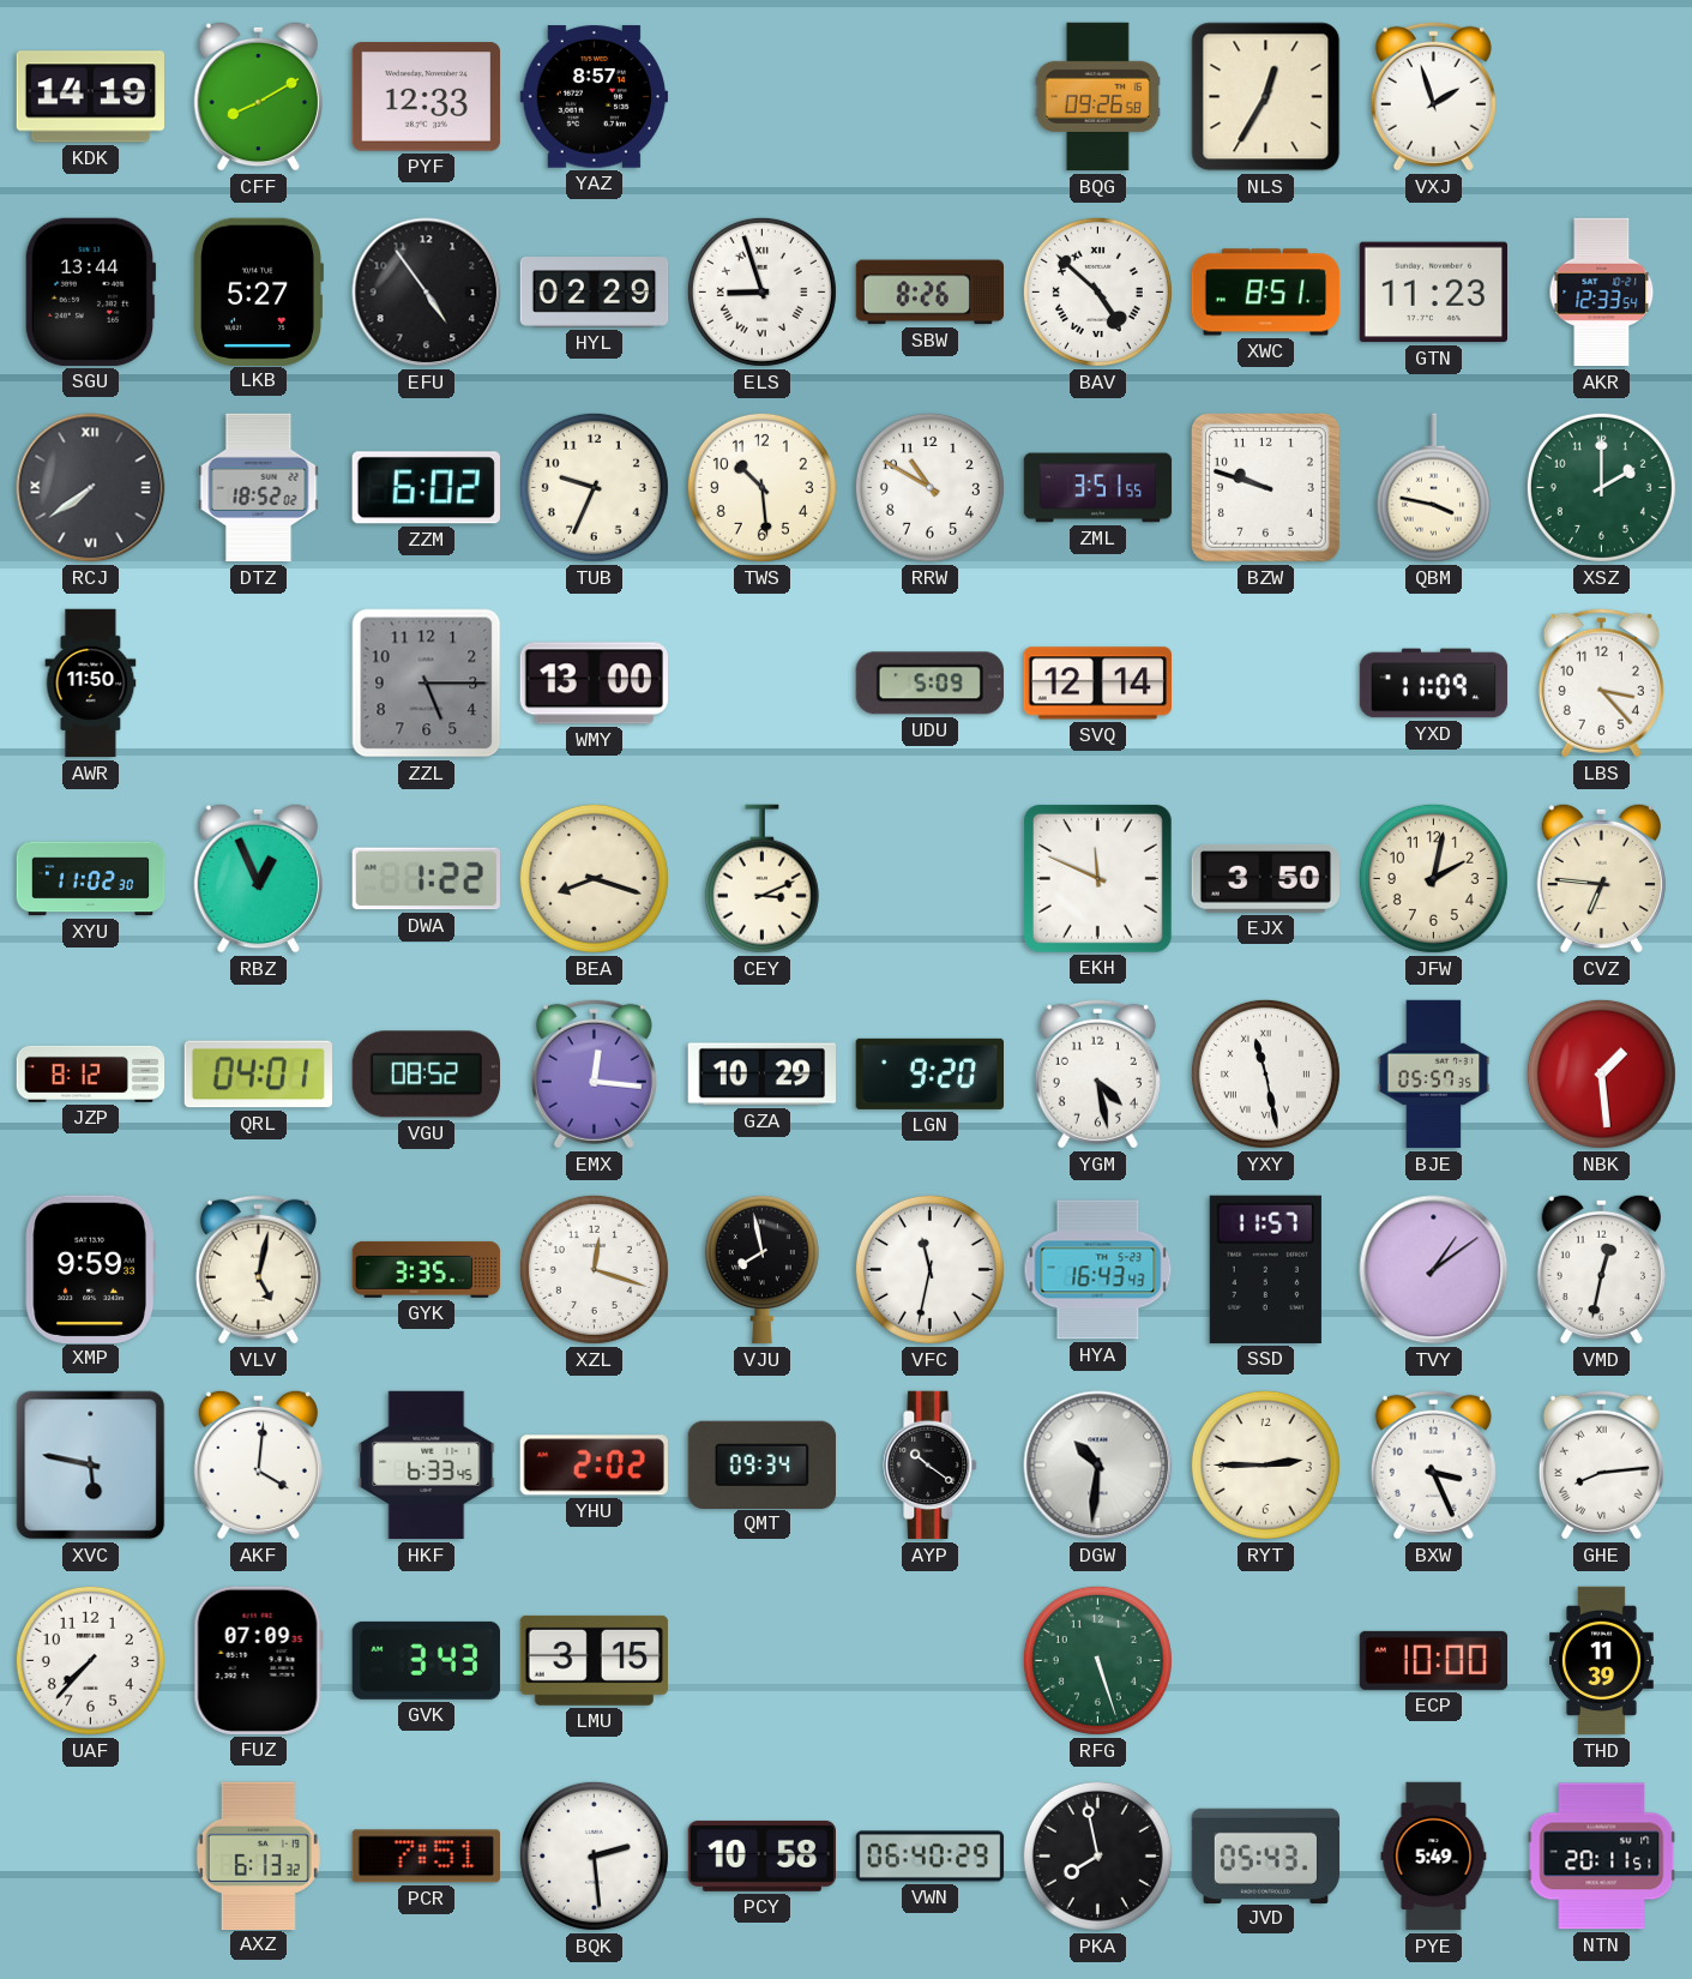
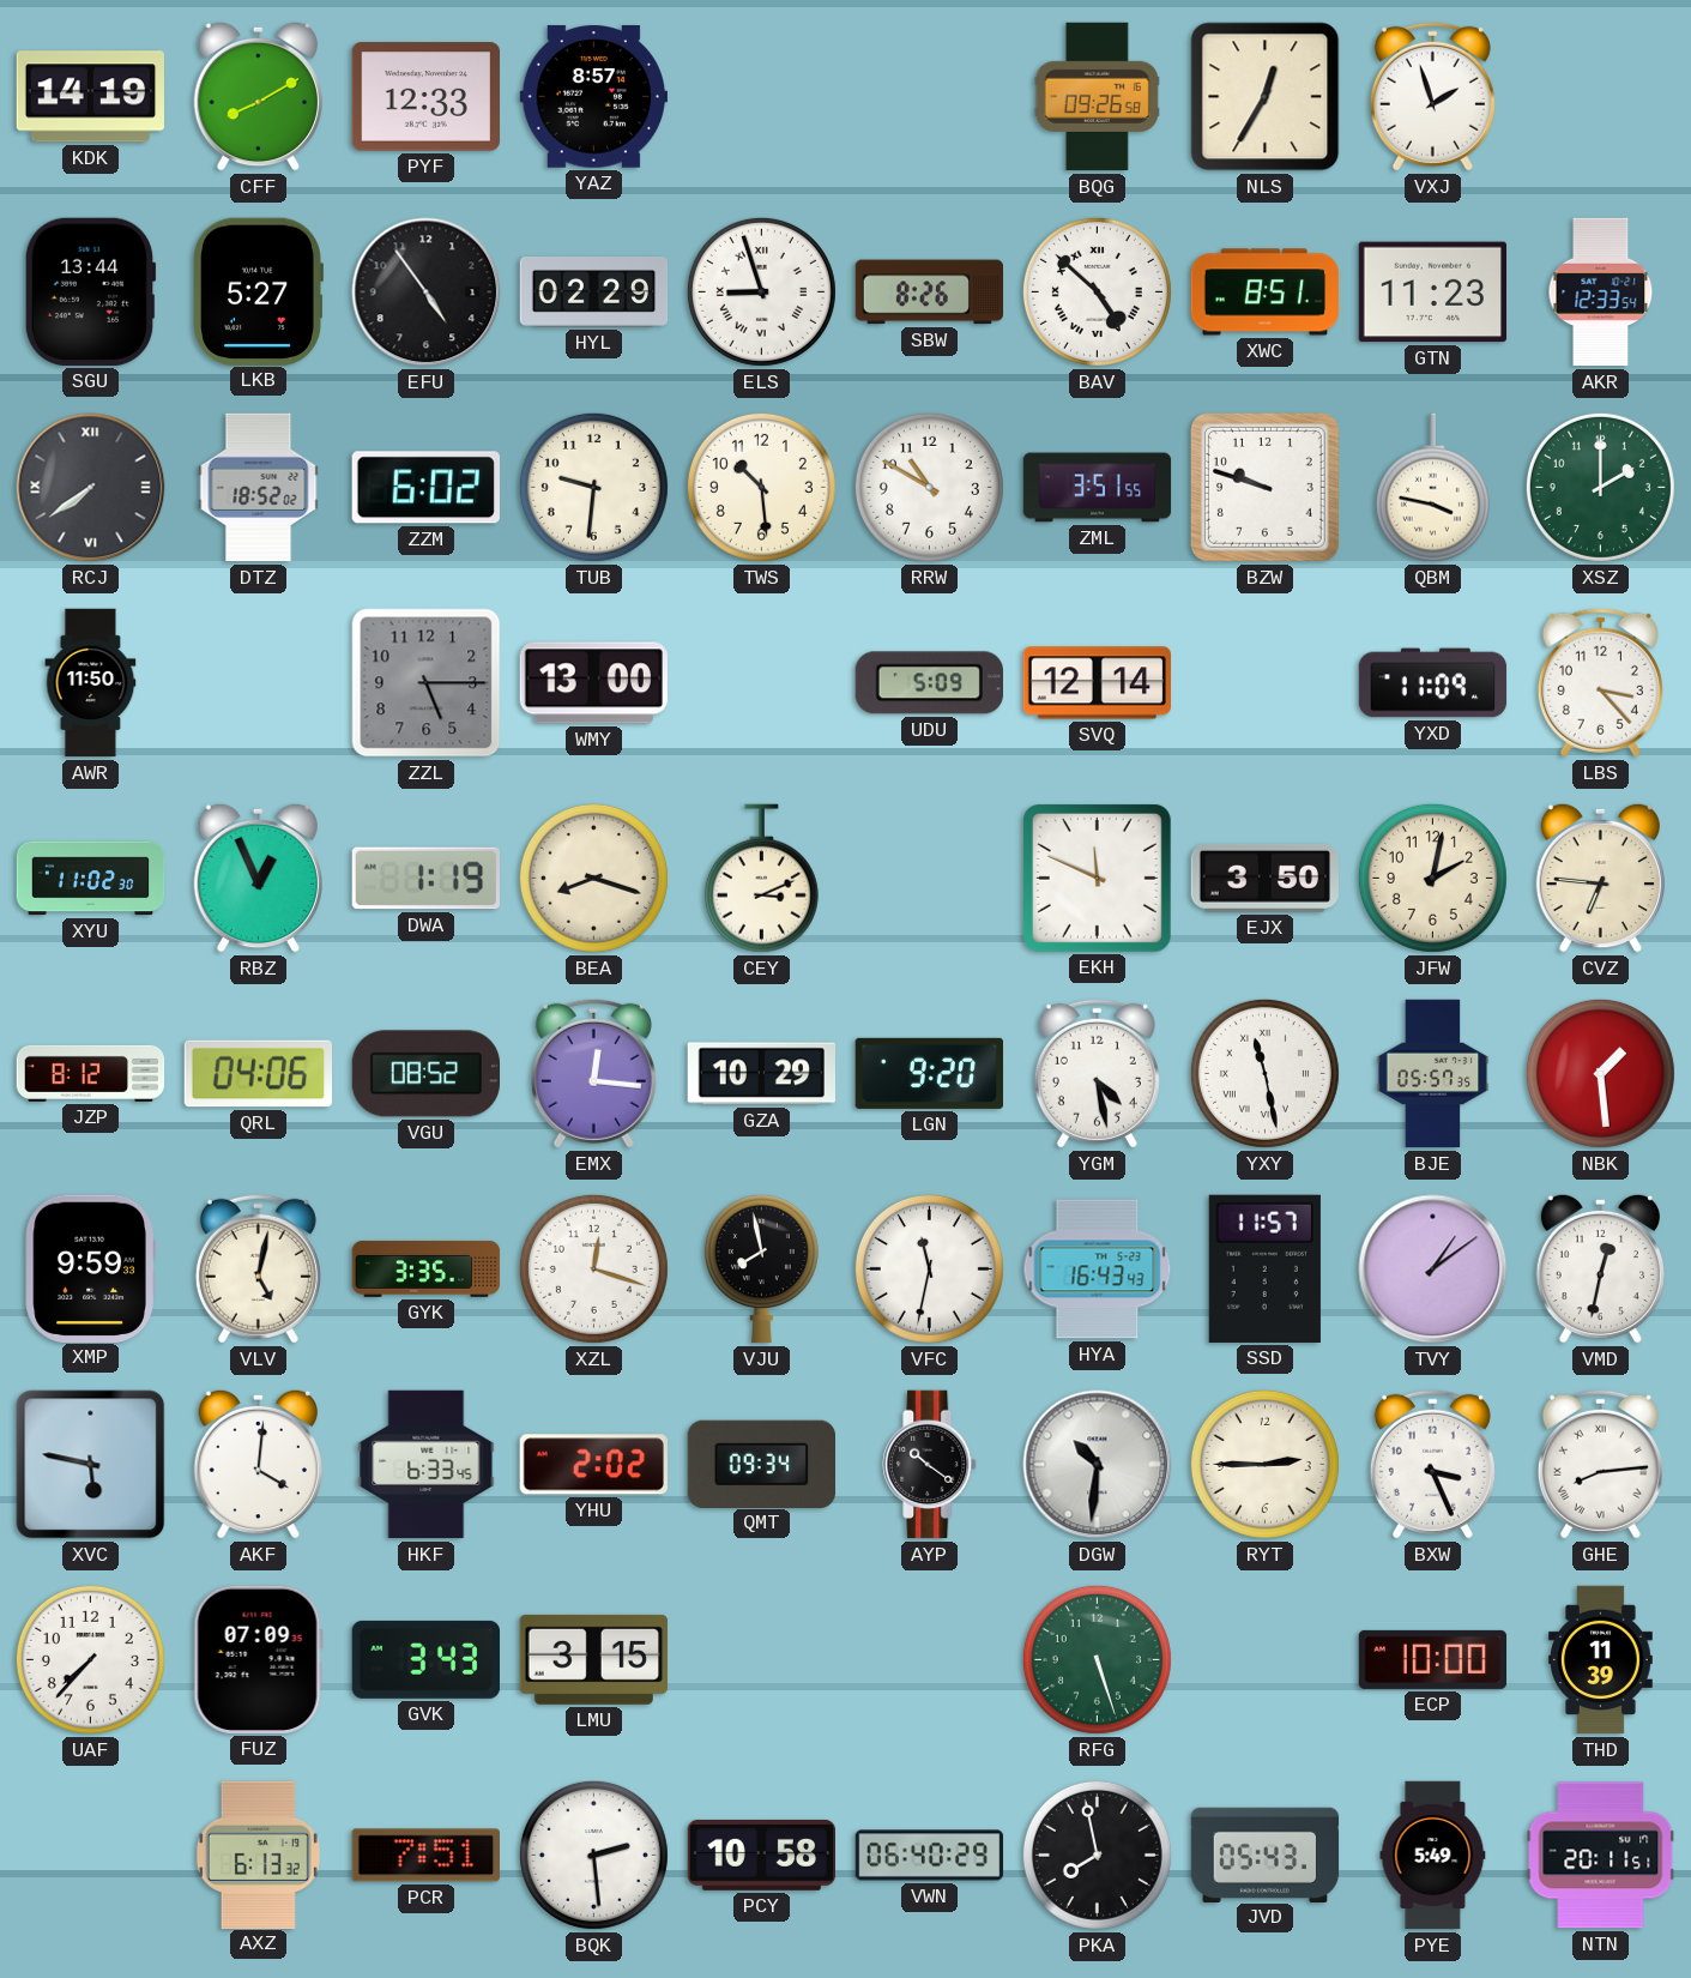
TUB: 9:34 -> 9:31
DWA: 1:22 -> 1:19
QRL: 04:01 -> 04:06
